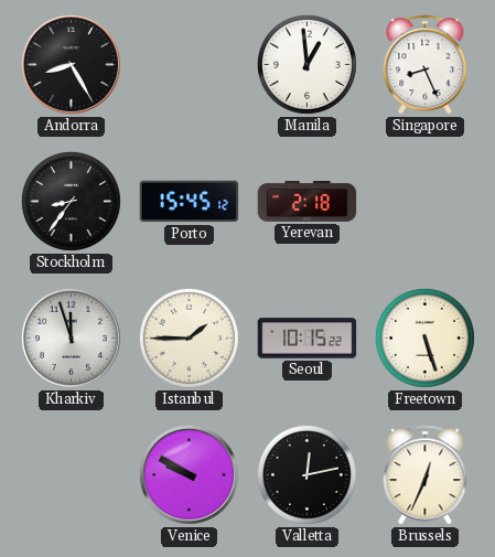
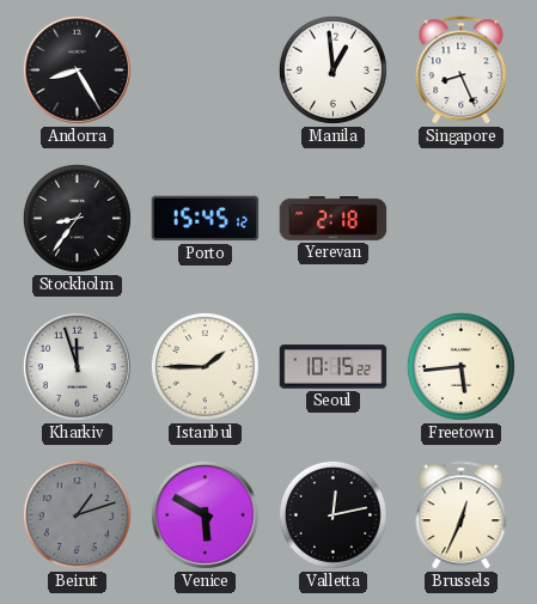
Freetown: 5:27 -> 5:44
Beirut: none -> 1:12
Venice: 9:50 -> 5:50
